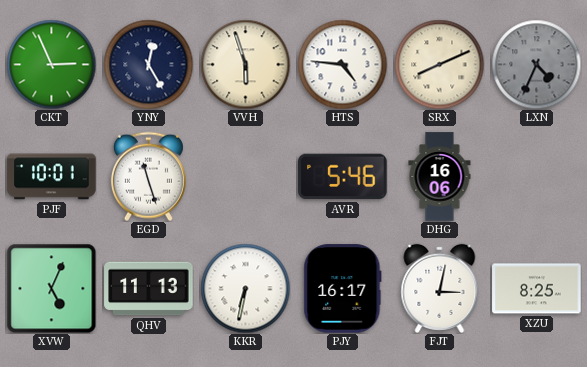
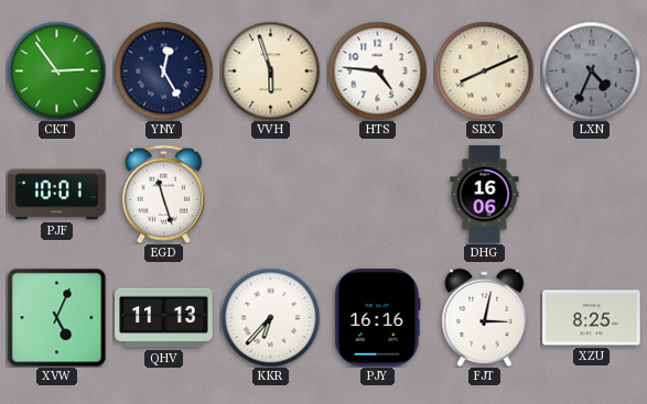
CKT: 2:56 -> 2:54
AVR: 5:46 -> none
KKR: 6:32 -> 6:37
PJY: 16:17 -> 16:16
